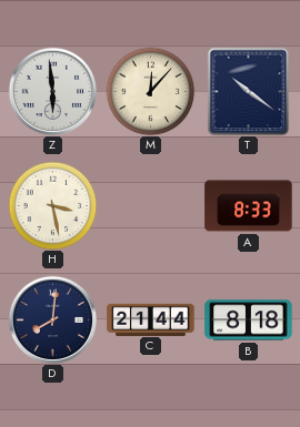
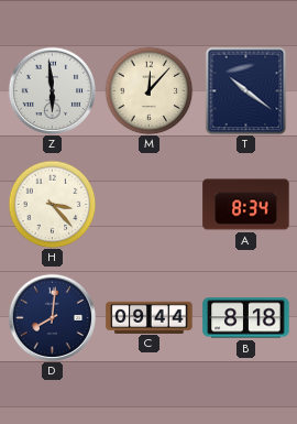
H: 3:28 -> 3:23
A: 8:33 -> 8:34
C: 21:44 -> 09:44
